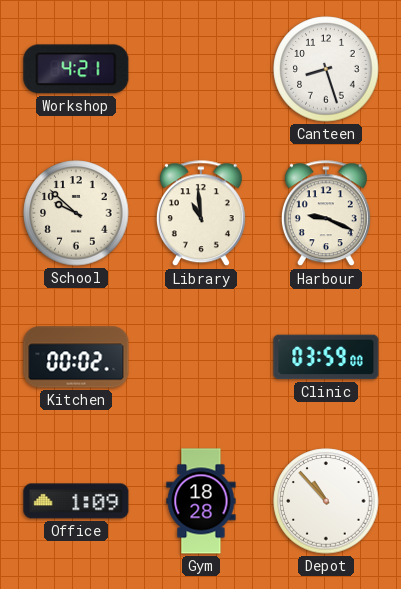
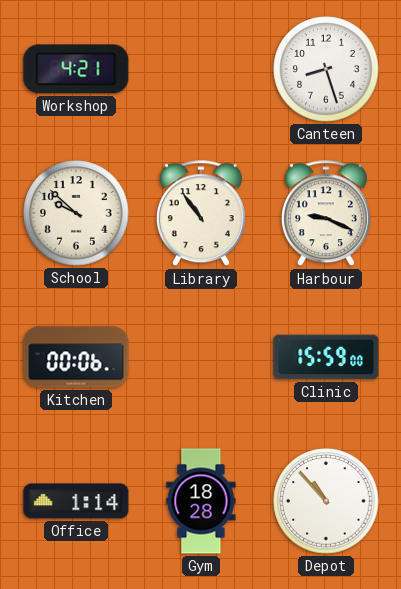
Library: 10:59 -> 10:54
Kitchen: 00:02 -> 00:06
Clinic: 03:59 -> 15:59
Office: 1:09 -> 1:14
